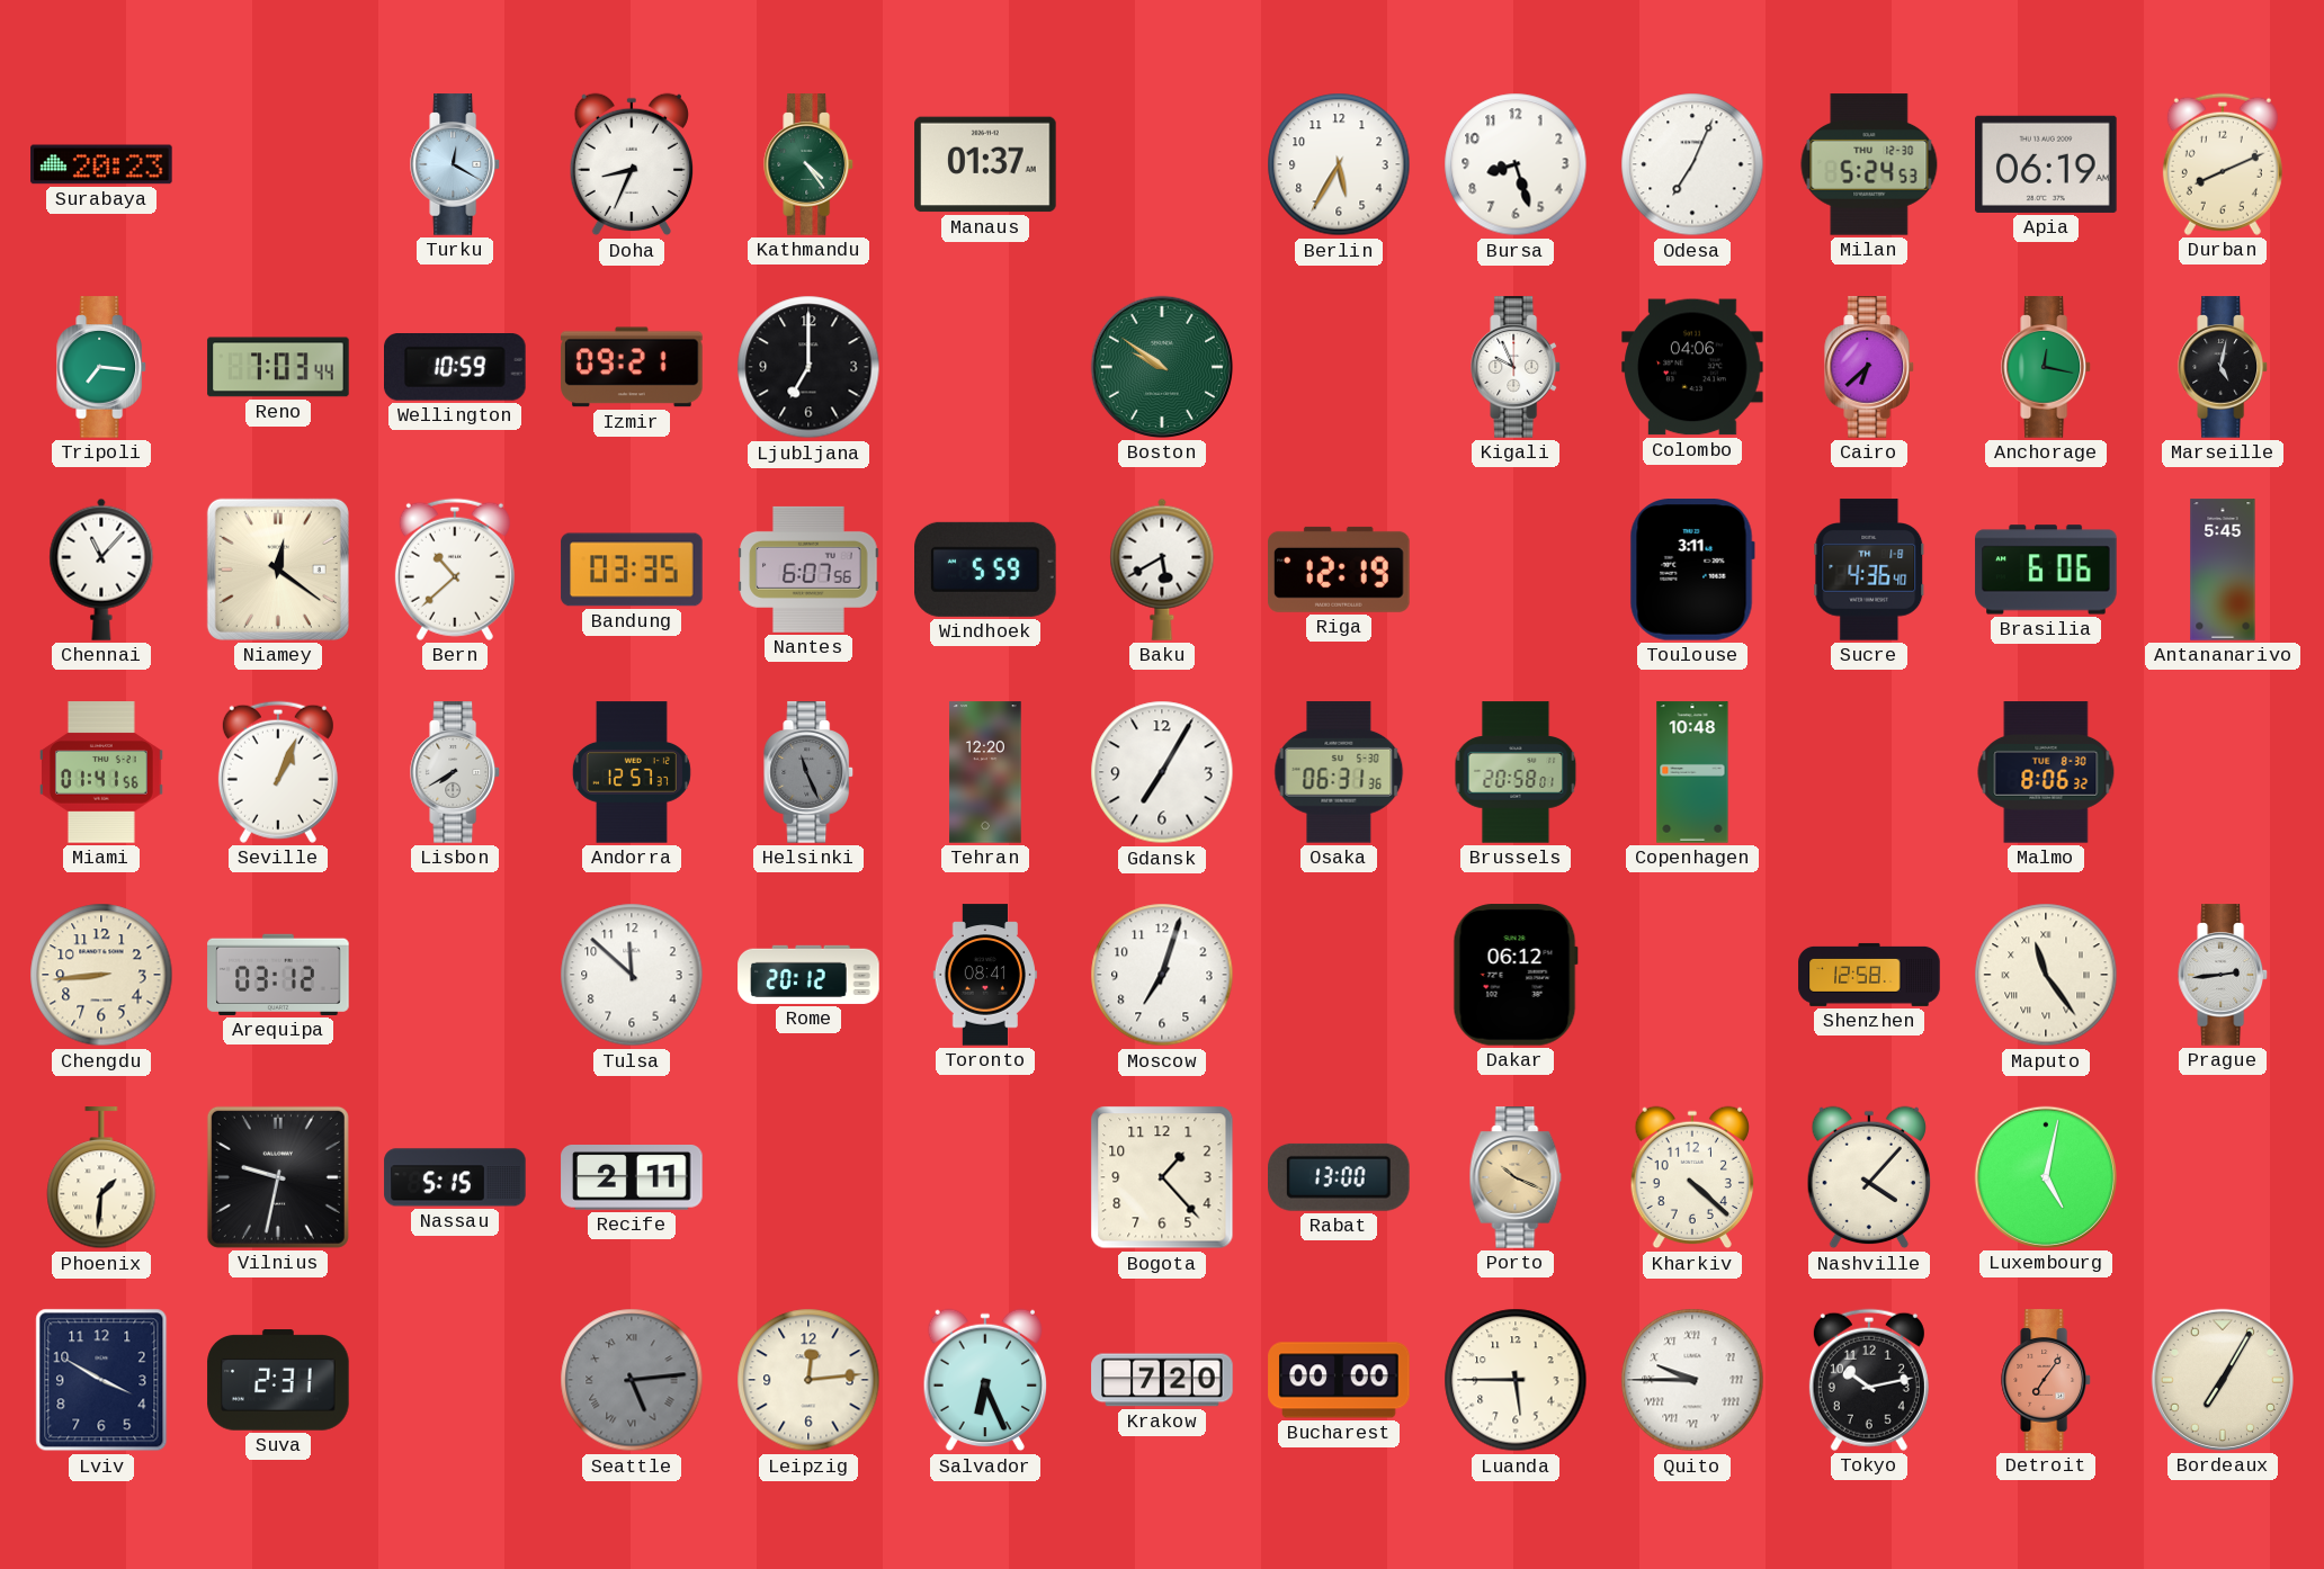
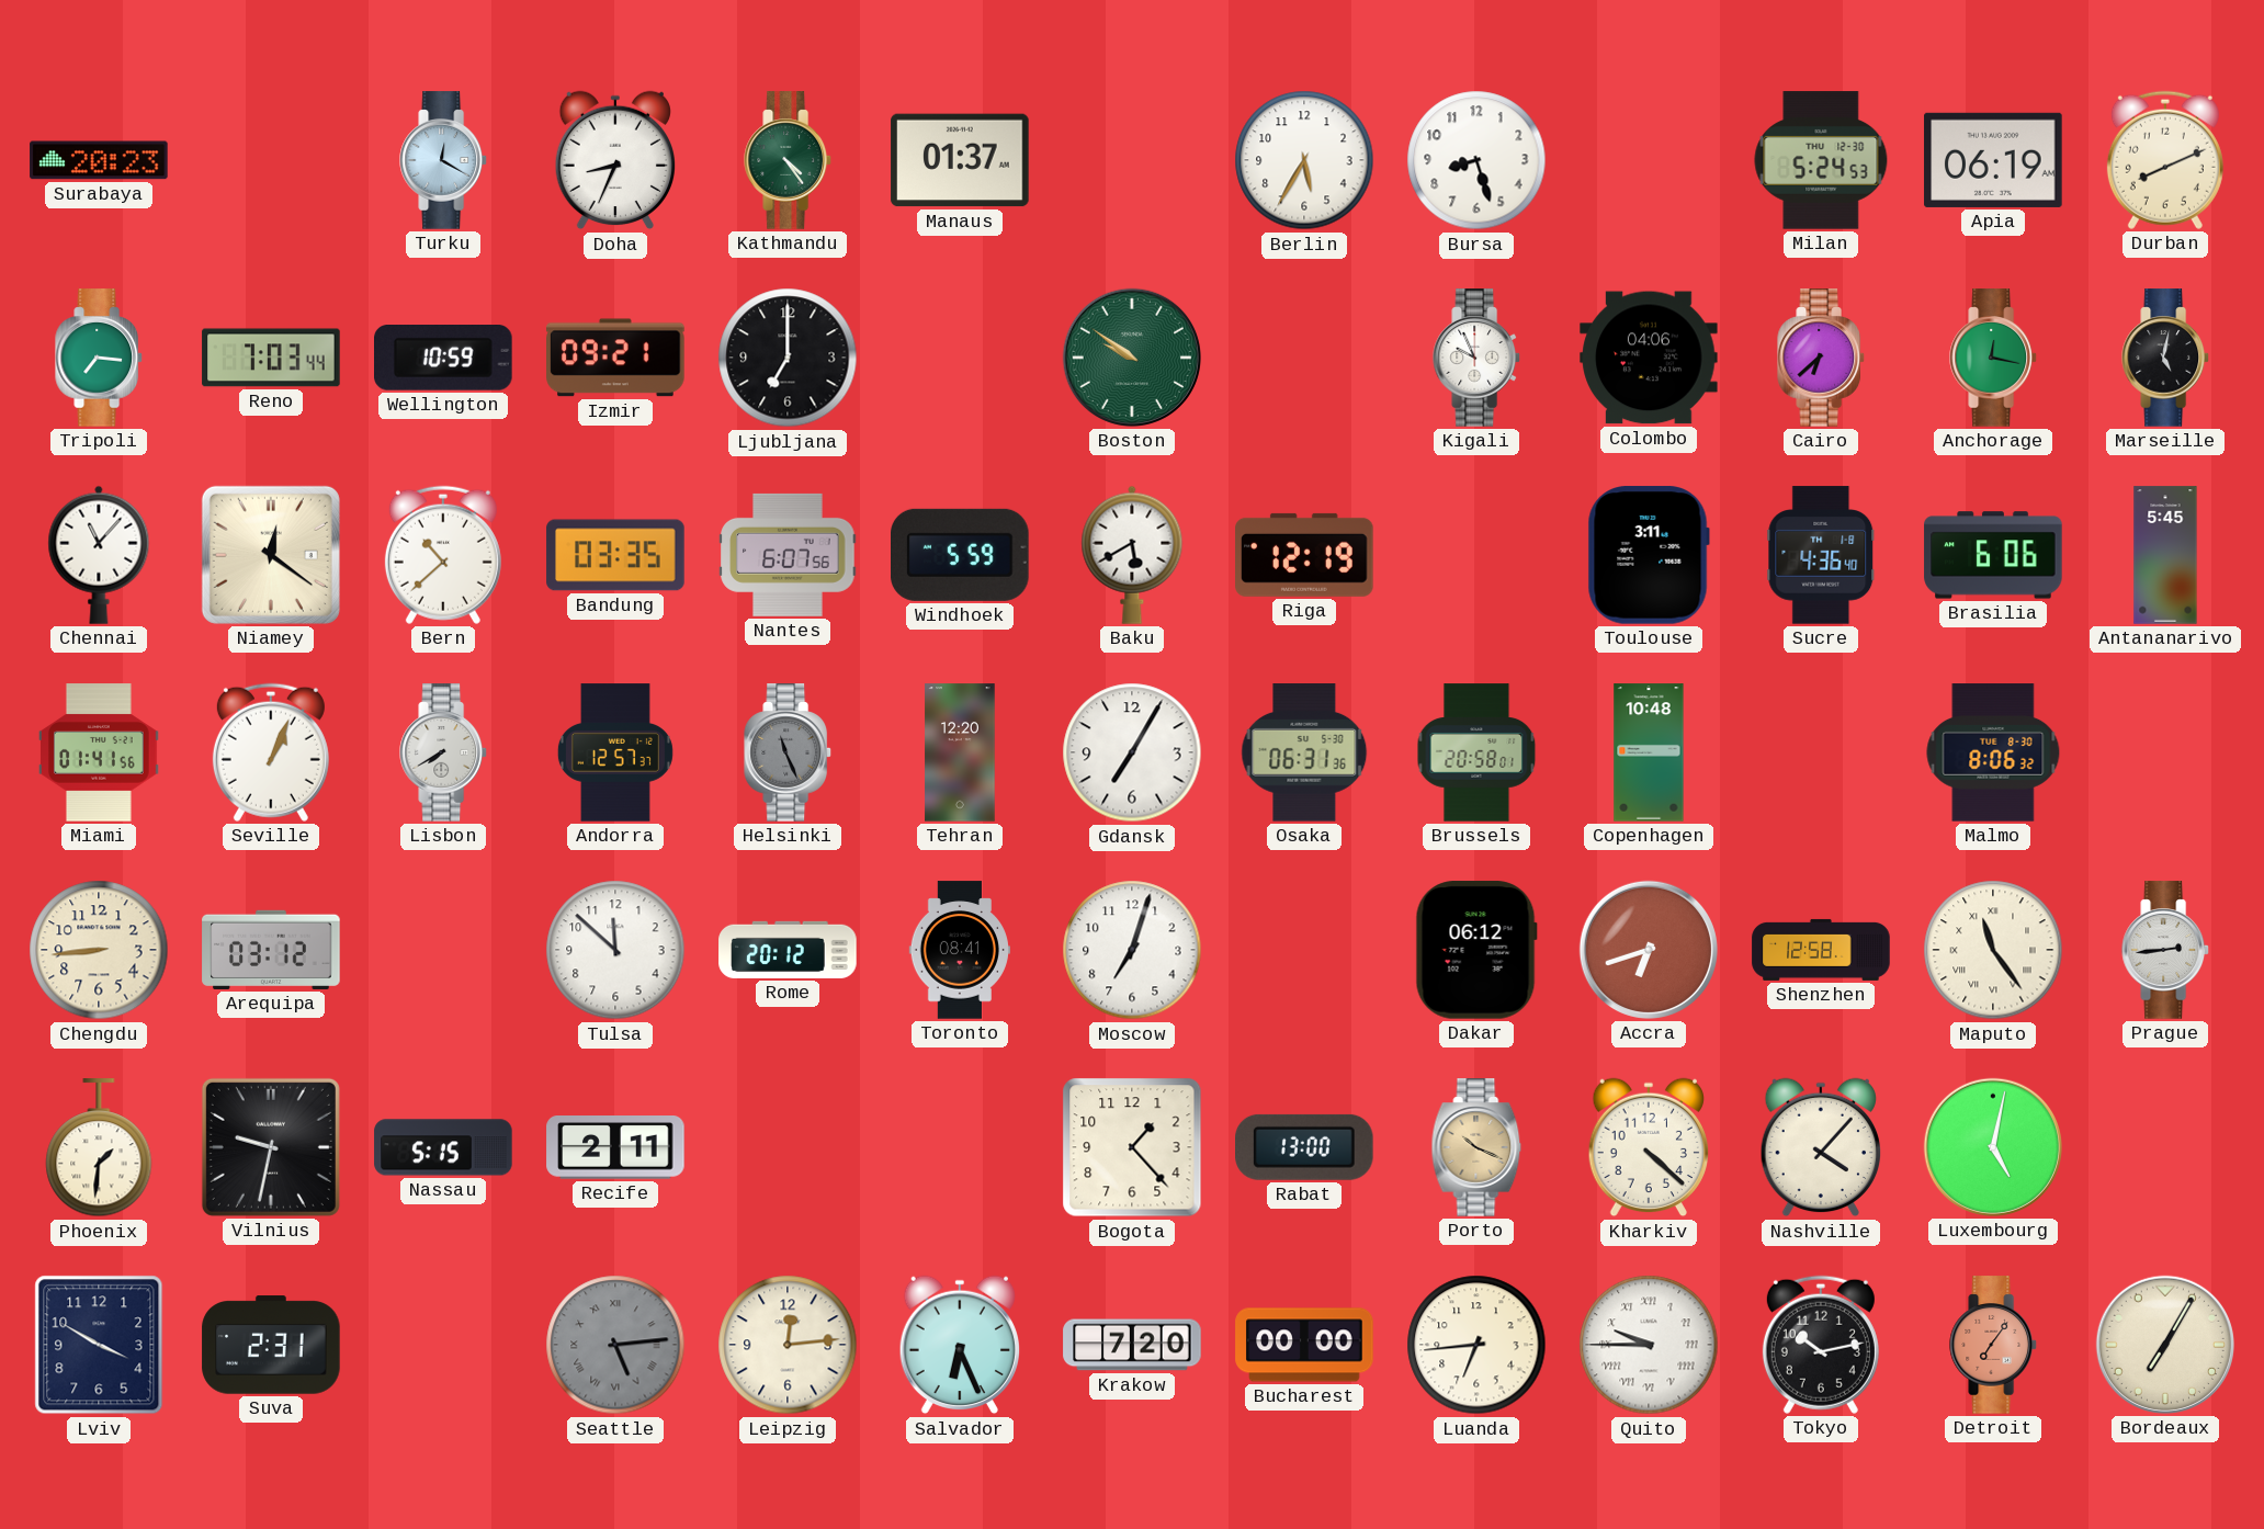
Odesa: 7:04 -> none
Accra: none -> 6:42
Luanda: 5:45 -> 6:44
